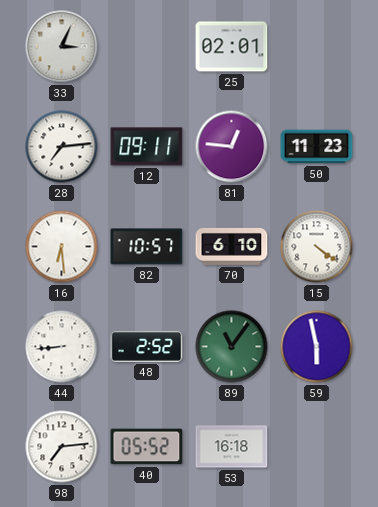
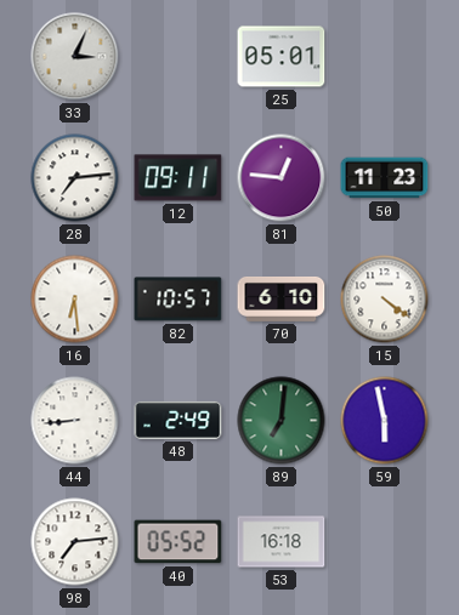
25: 02:01 -> 05:01
48: 2:52 -> 2:49
89: 11:06 -> 7:01
